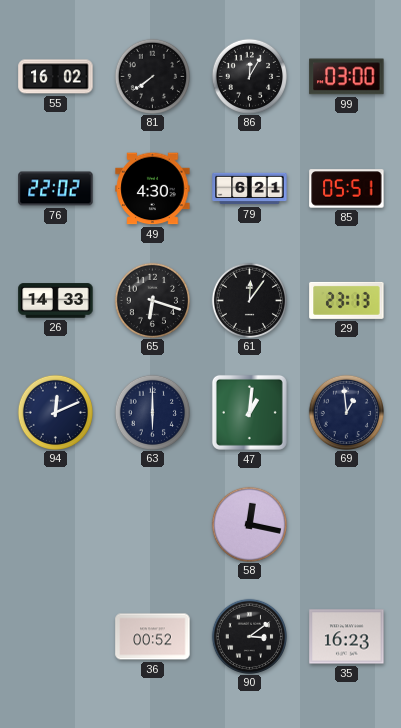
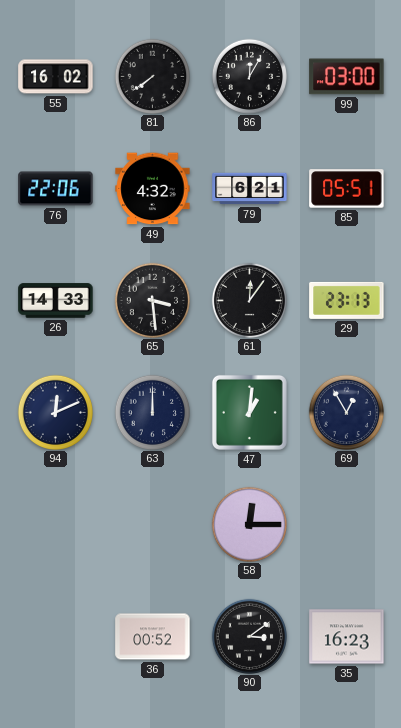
76: 22:02 -> 22:06
49: 4:30 -> 4:32
65: 6:18 -> 3:29
63: 6:00 -> 12:00
69: 12:59 -> 12:55
58: 12:17 -> 12:15
